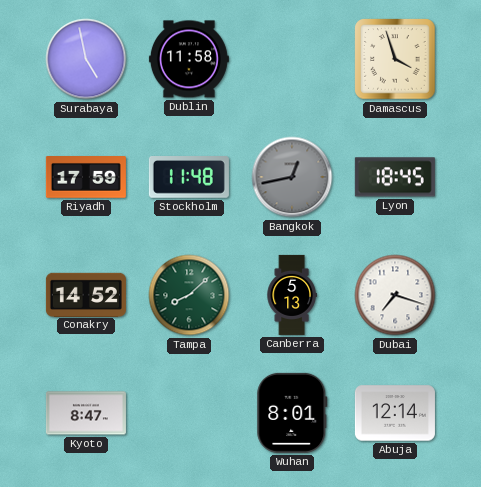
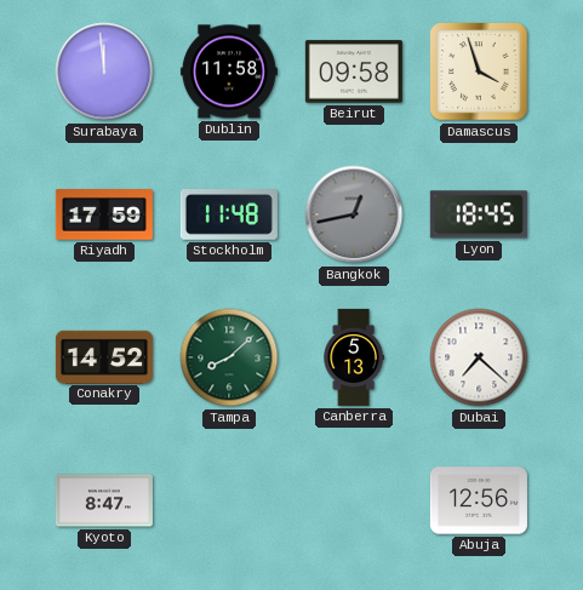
Surabaya: 4:58 -> 11:59
Beirut: none -> 09:58
Dubai: 7:18 -> 7:22
Wuhan: 8:01 -> none
Abuja: 12:14 -> 12:56
